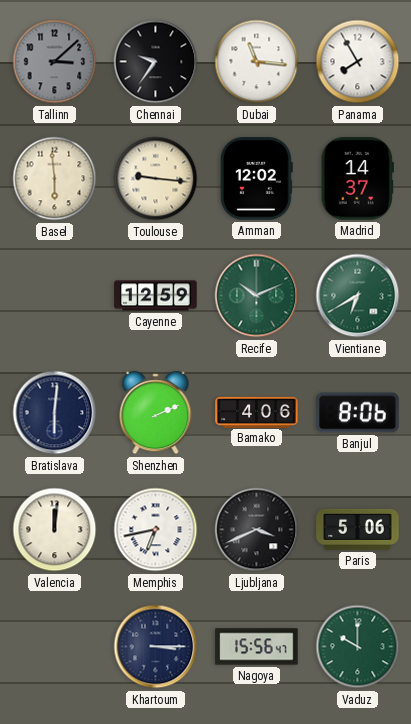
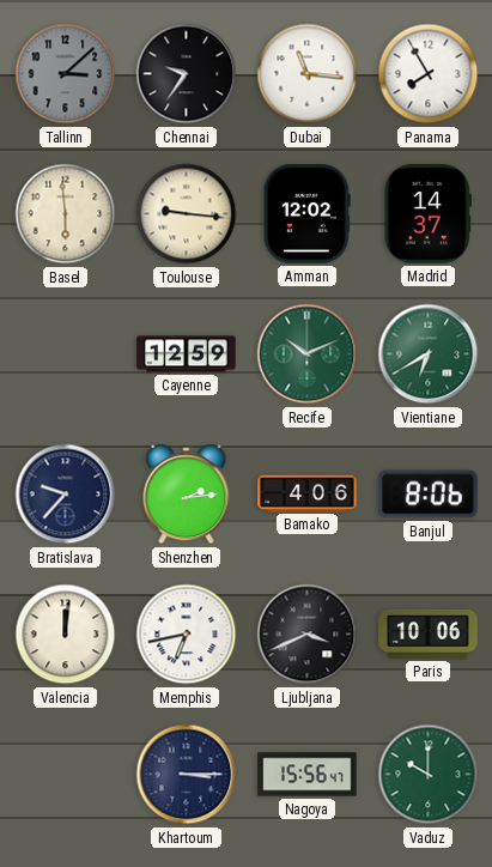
Bratislava: 6:01 -> 9:37
Shenzhen: 2:11 -> 2:14
Paris: 5:06 -> 10:06
